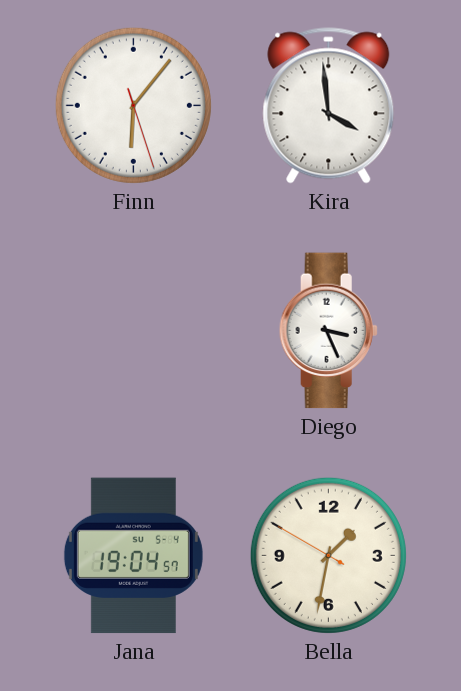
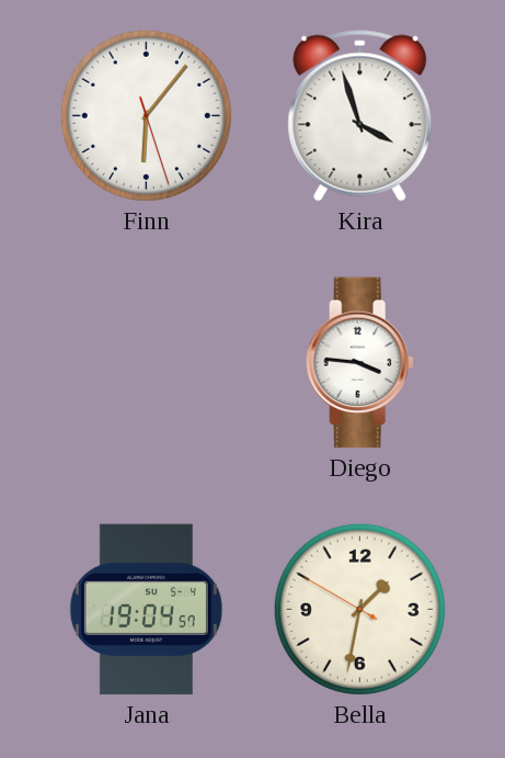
Kira: 3:59 -> 3:57
Diego: 3:26 -> 3:46
